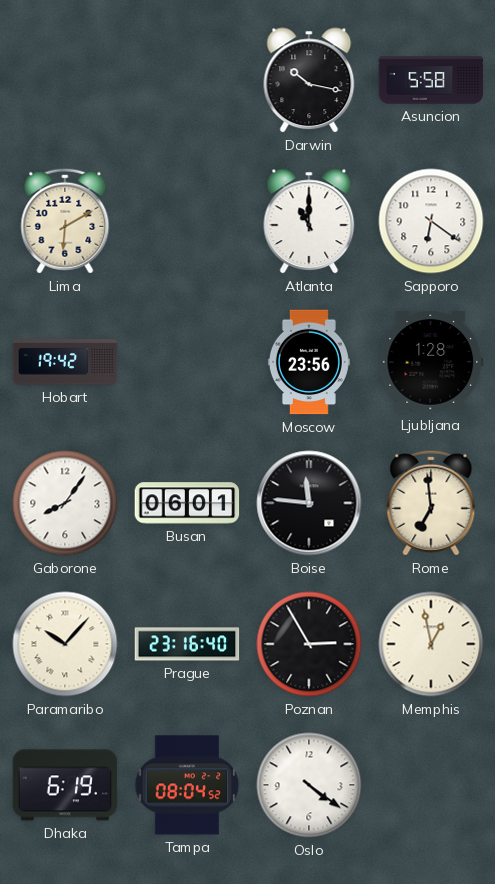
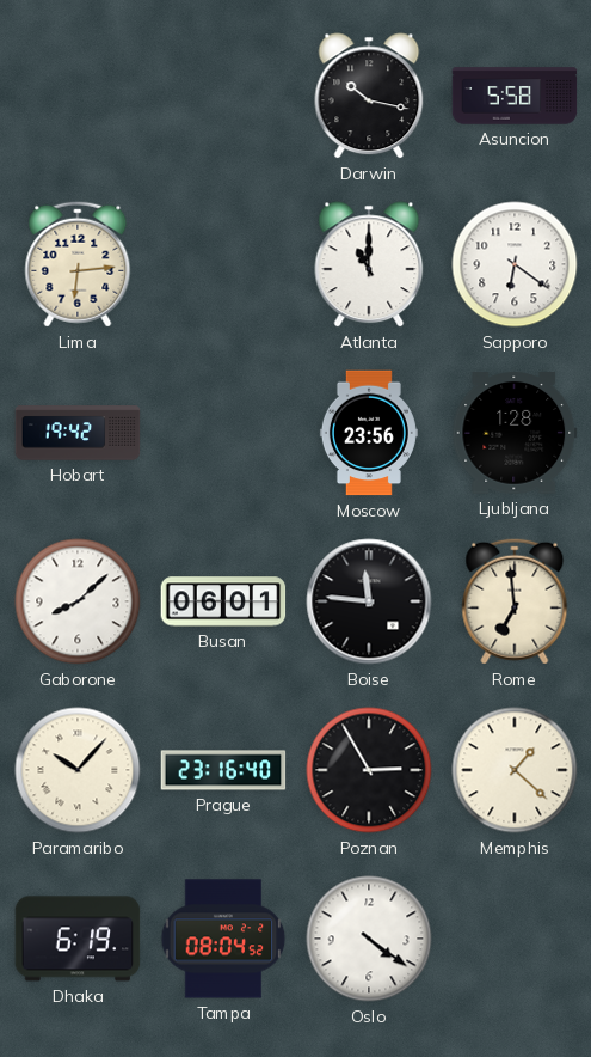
Lima: 6:10 -> 6:14
Gaborone: 8:06 -> 8:08
Memphis: 12:58 -> 1:22
